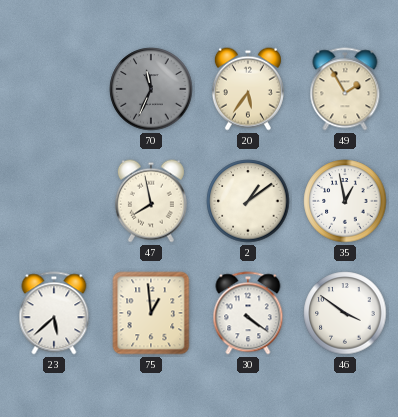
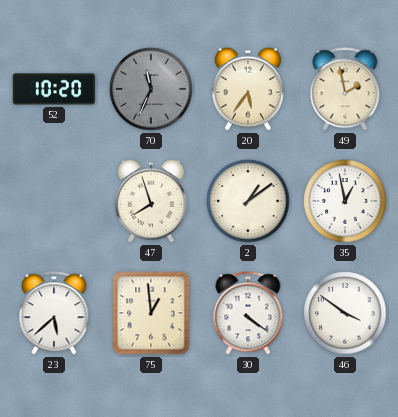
52: none -> 10:20
49: 1:55 -> 1:58
47: 7:58 -> 7:57
